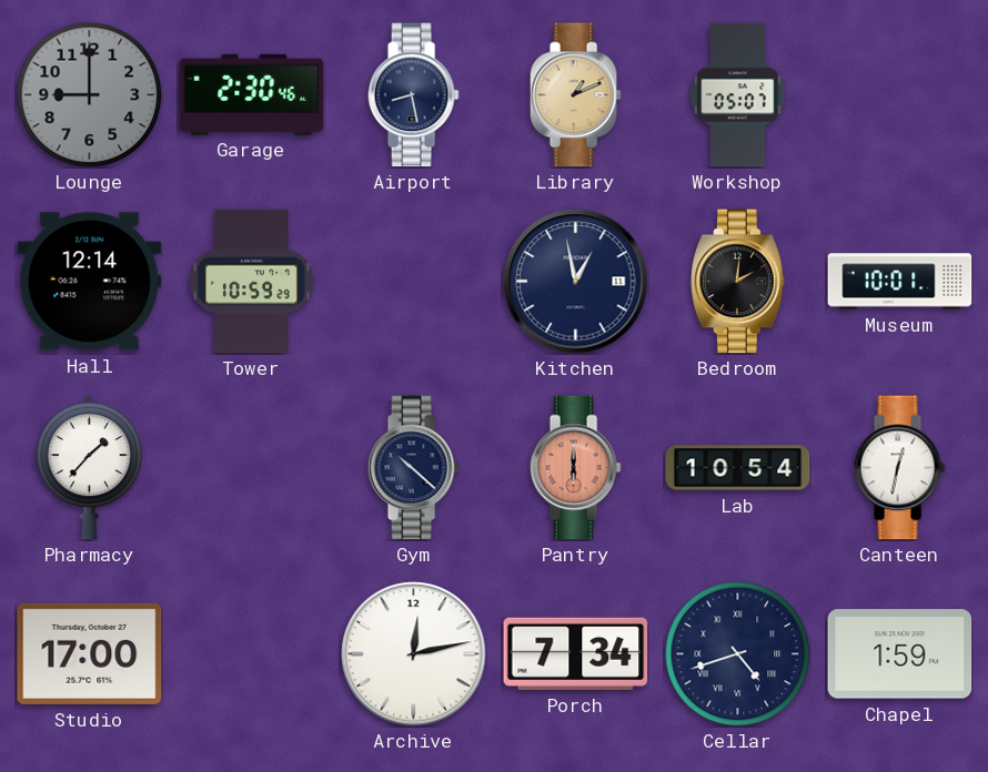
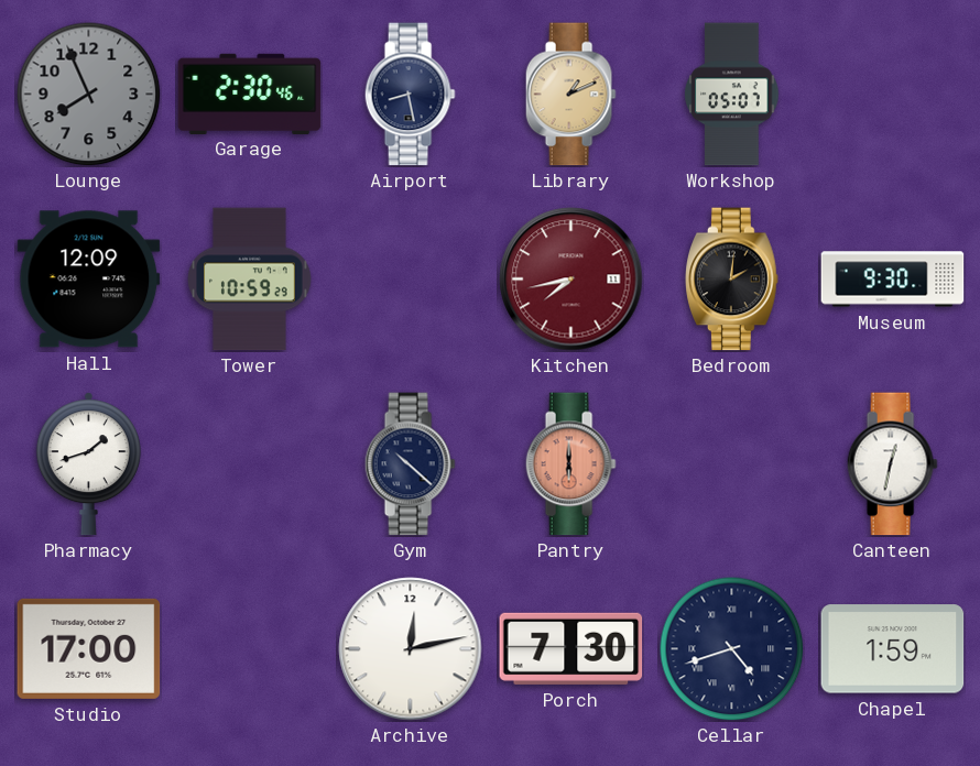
Lounge: 9:00 -> 7:56
Hall: 12:14 -> 12:09
Kitchen: 12:58 -> 7:43
Kitchen dial: navy -> burgundy
Museum: 10:01 -> 9:30
Pharmacy: 1:37 -> 1:42
Lab: 10:54 -> none
Porch: 7:34 -> 7:30
